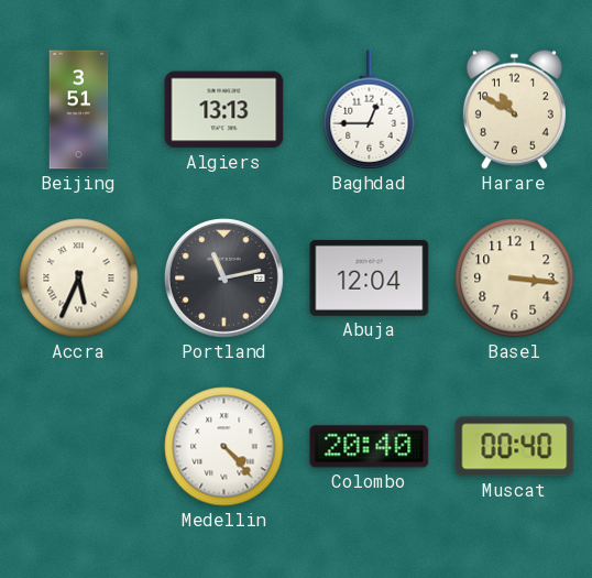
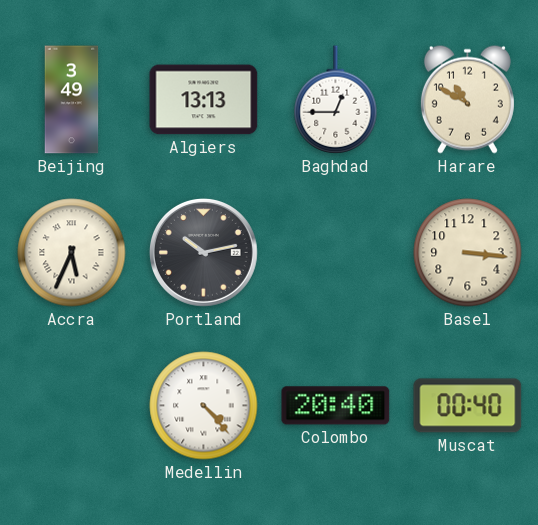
Beijing: 3:51 -> 3:49
Portland: 11:13 -> 10:13
Abuja: 12:04 -> none
